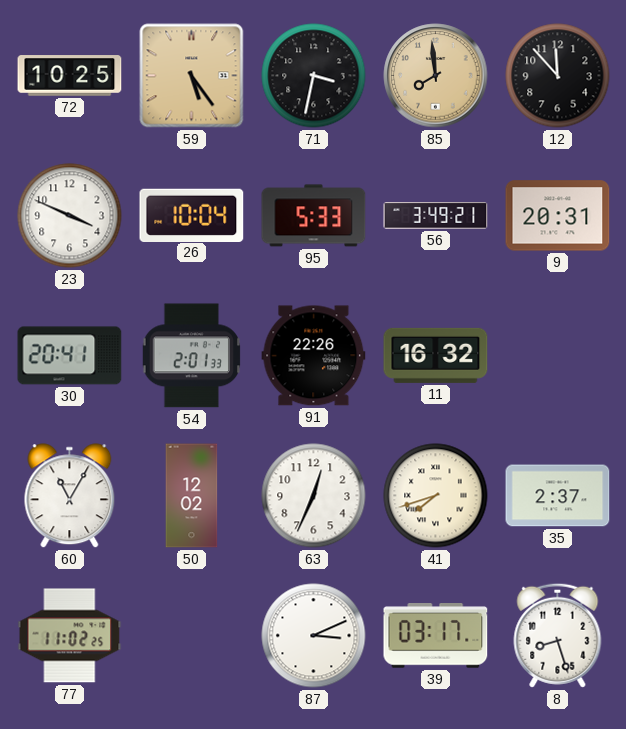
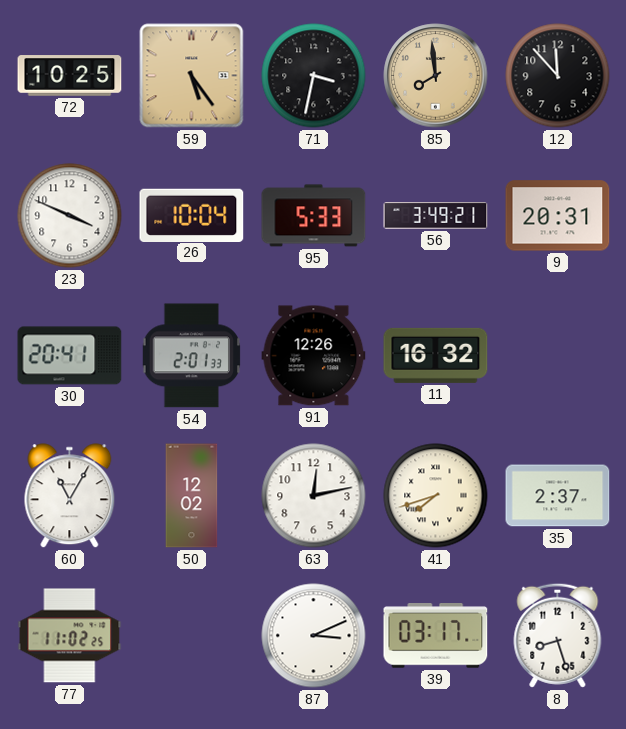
91: 22:26 -> 12:26
63: 12:34 -> 12:13
